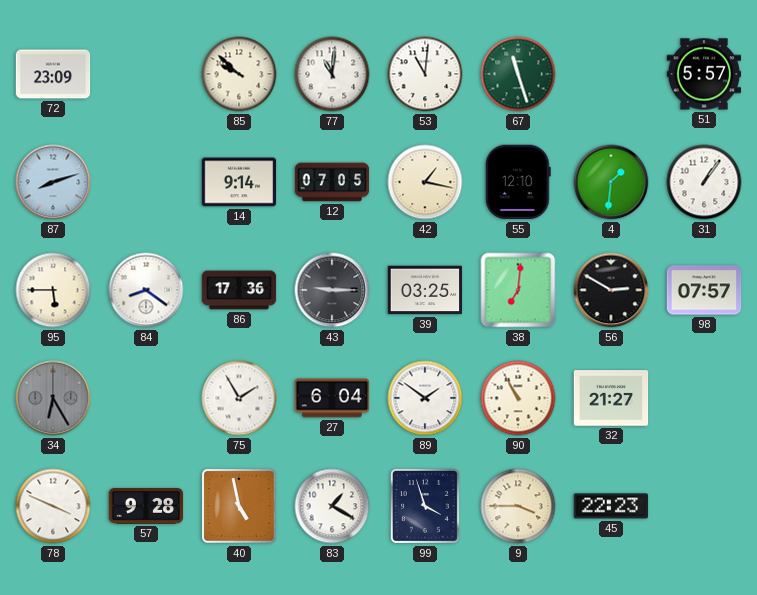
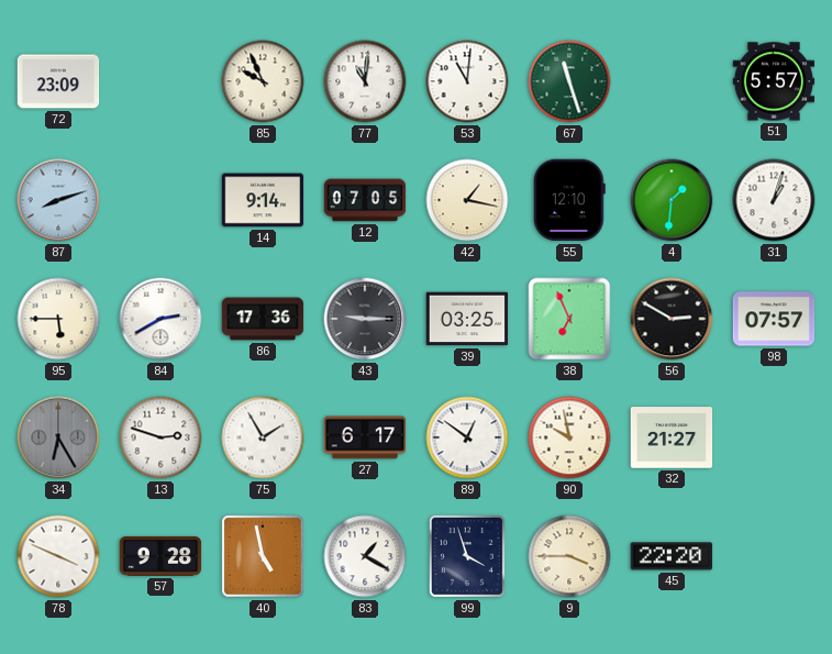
85: 9:52 -> 9:56
31: 1:06 -> 1:03
84: 8:21 -> 2:40
38: 7:01 -> 6:56
13: none -> 2:48
27: 6:04 -> 6:17
89: 1:51 -> 12:51
90: 10:55 -> 9:58
45: 22:23 -> 22:20
